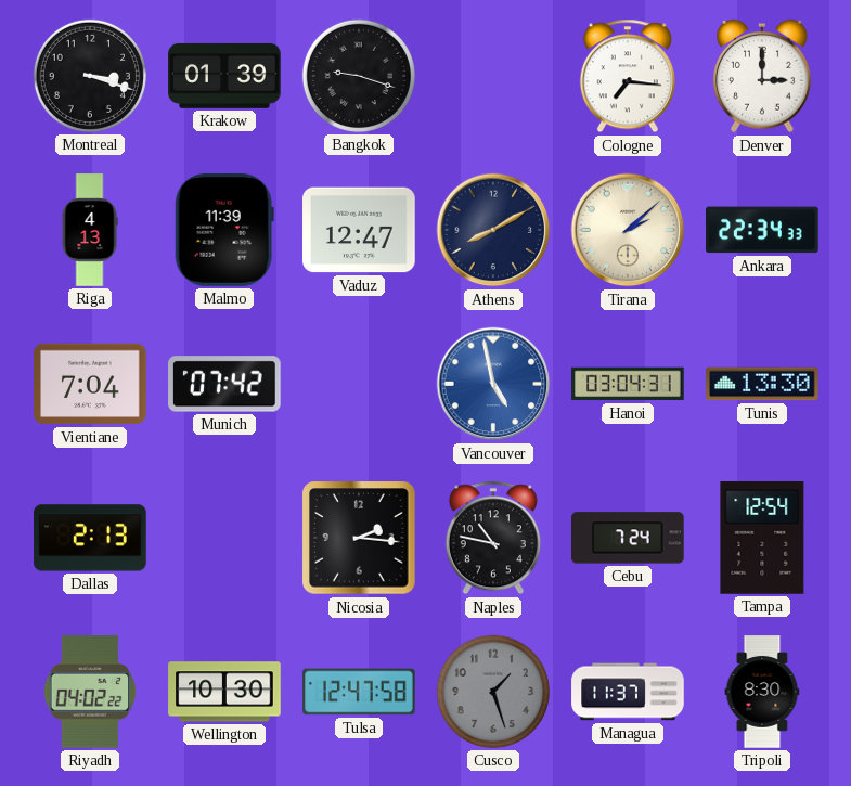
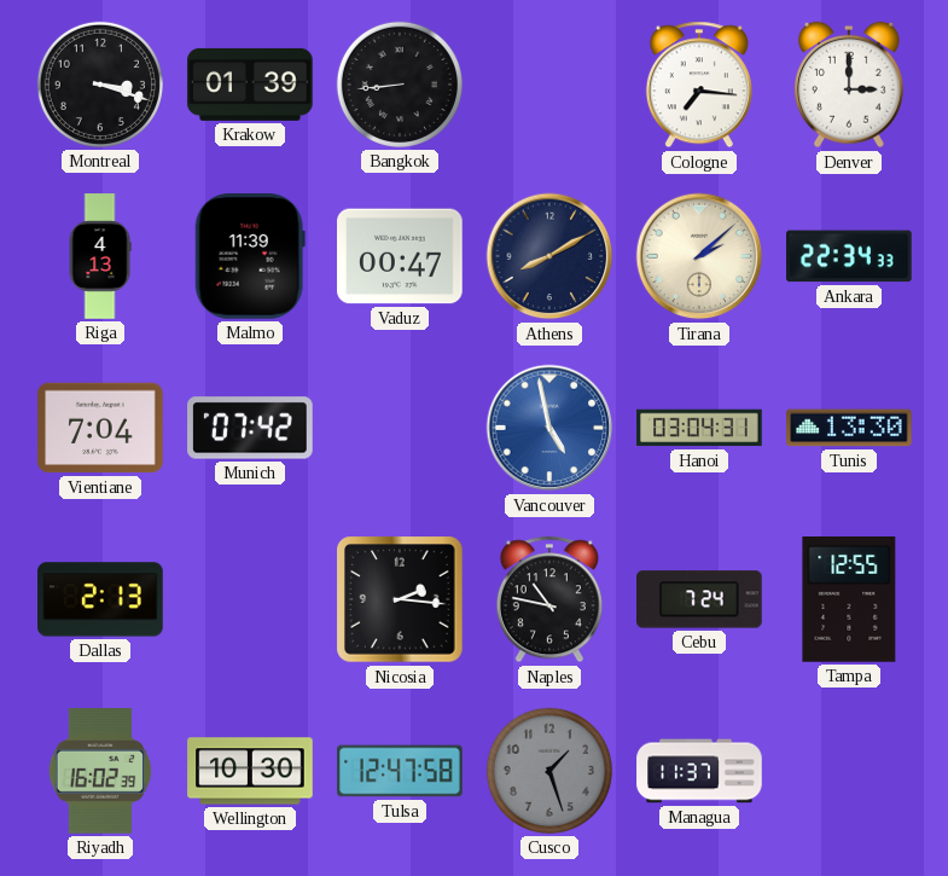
Bangkok: 9:18 -> 8:44
Vaduz: 12:47 -> 00:47
Tampa: 12:54 -> 12:55
Riyadh: 04:02 -> 16:02
Tripoli: 8:30 -> none
